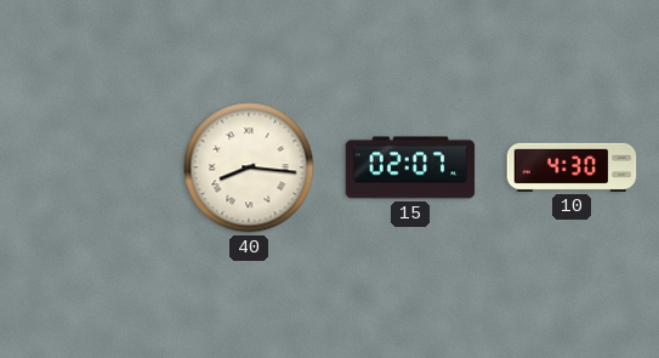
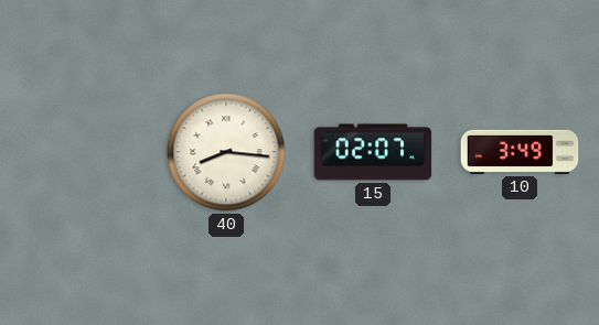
10: 4:30 -> 3:49
